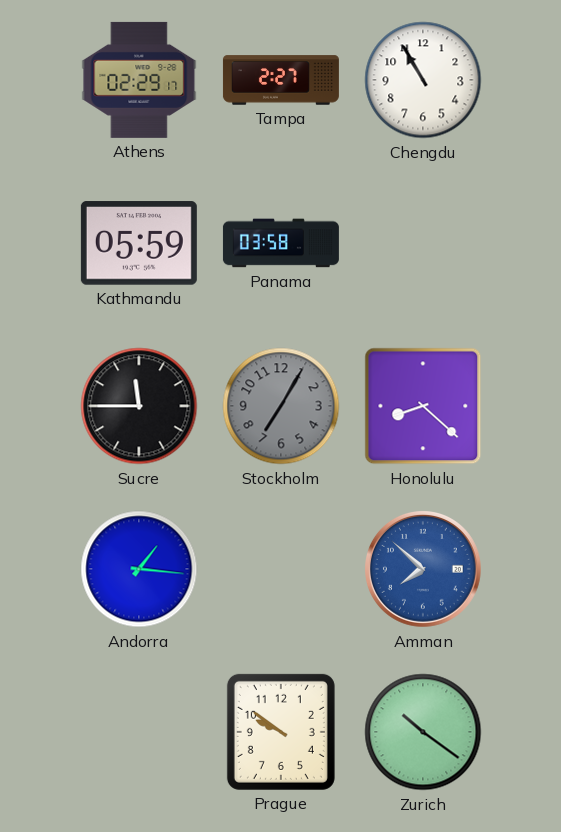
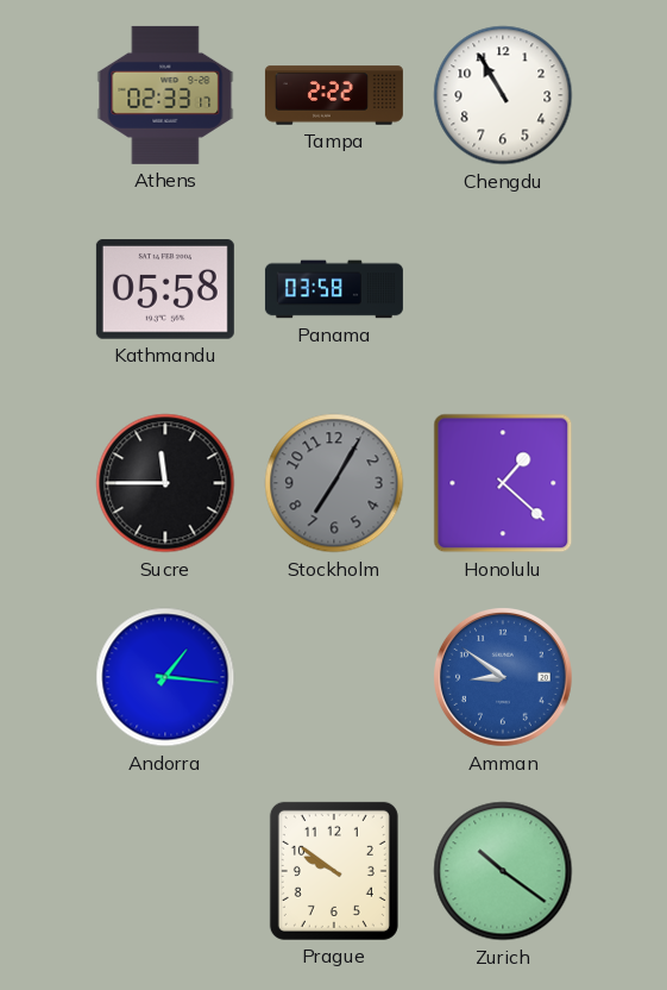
Athens: 02:29 -> 02:33
Tampa: 2:27 -> 2:22
Kathmandu: 05:59 -> 05:58
Honolulu: 8:22 -> 1:22
Amman: 7:52 -> 8:51
